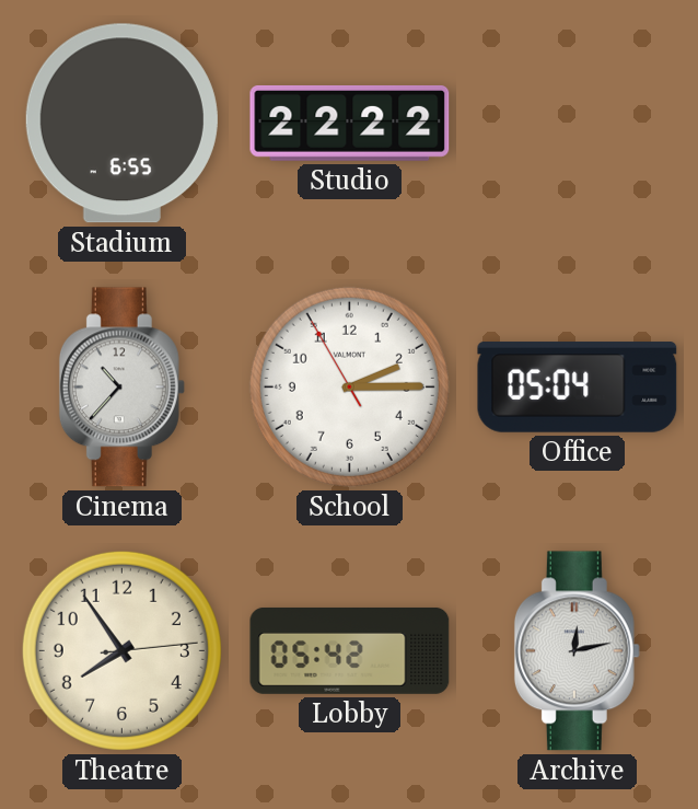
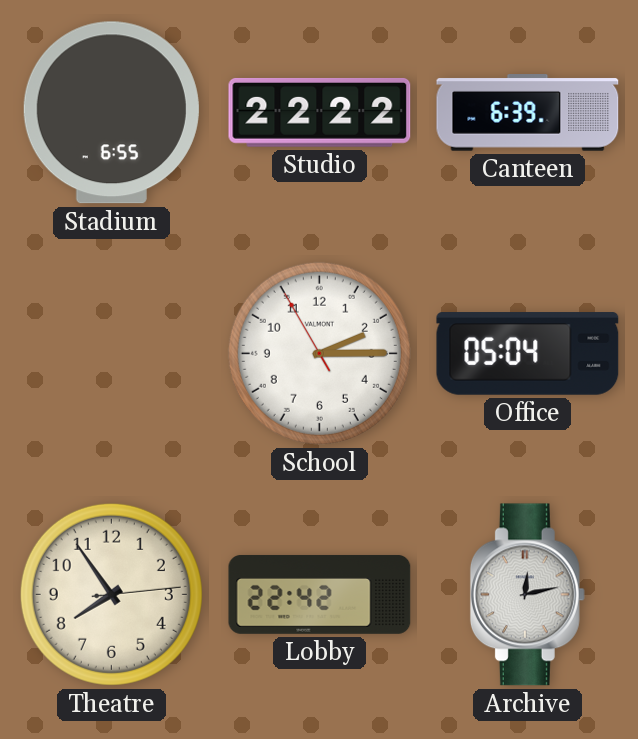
Canteen: none -> 6:39
Cinema: 10:37 -> none
Lobby: 05:42 -> 22:42
